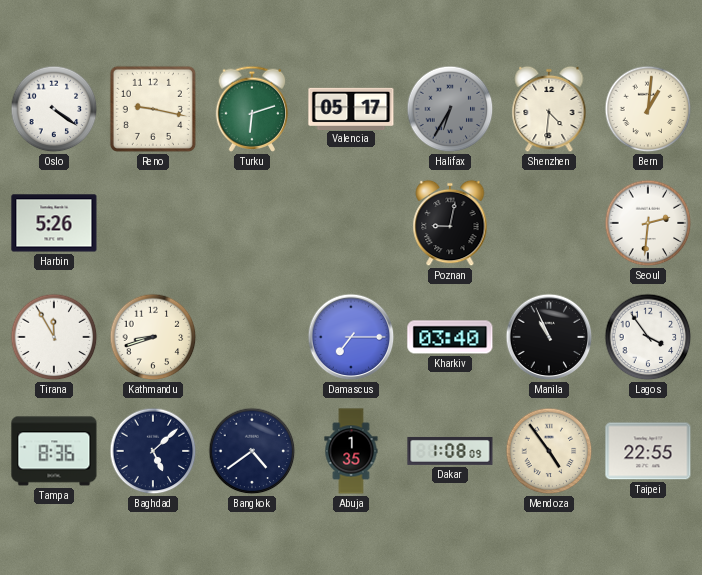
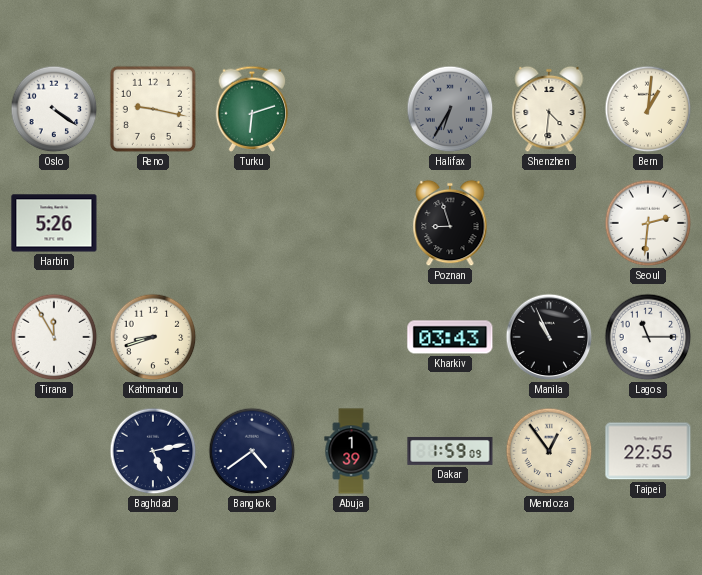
Valencia: 05:17 -> none
Poznan: 9:02 -> 8:57
Damascus: 7:15 -> none
Kharkiv: 03:40 -> 03:43
Lagos: 3:54 -> 11:15
Tampa: 8:36 -> none
Baghdad: 5:08 -> 5:13
Abuja: 1:35 -> 1:39
Dakar: 1:08 -> 1:59
Mendoza: 4:54 -> 12:54
